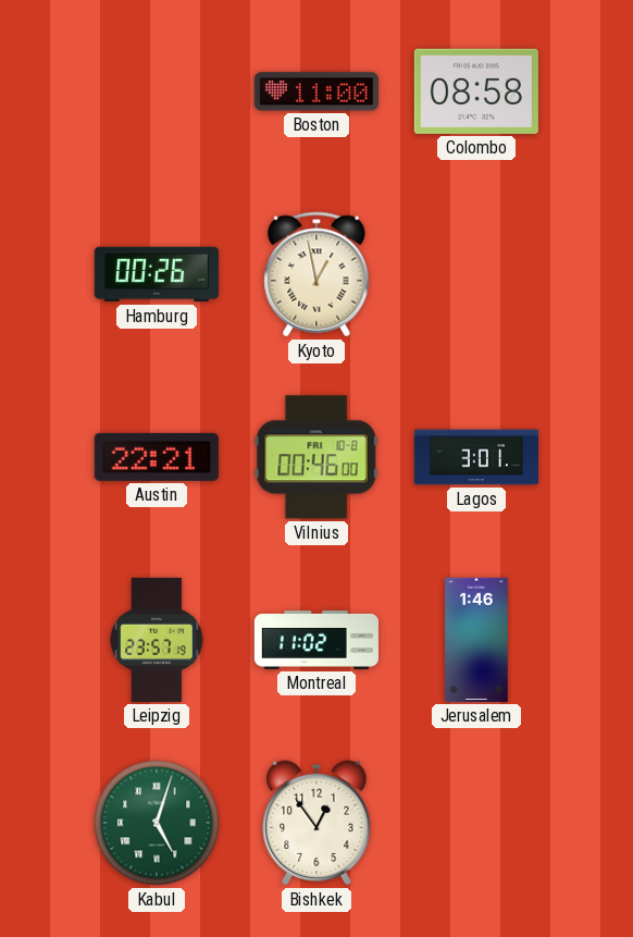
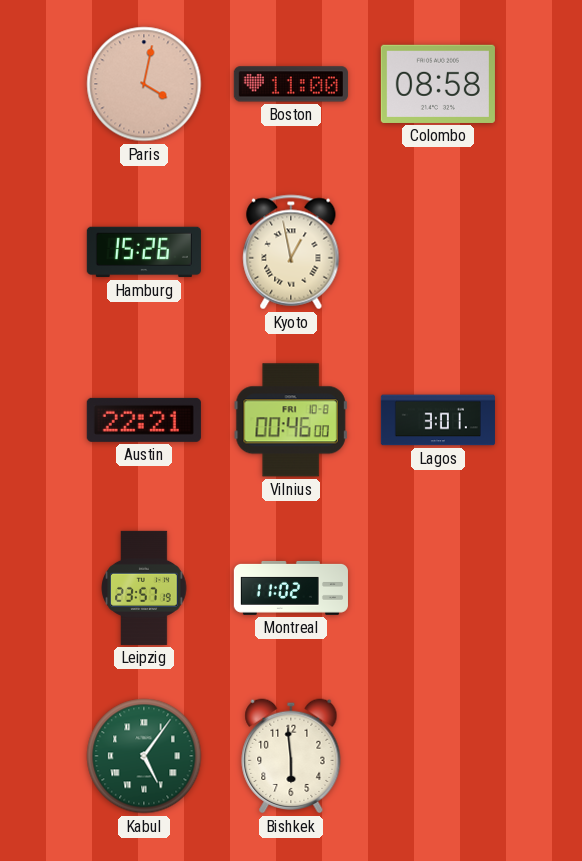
Paris: none -> 4:02
Hamburg: 00:26 -> 15:26
Jerusalem: 1:46 -> none
Kabul: 5:03 -> 5:06
Bishkek: 12:54 -> 5:59
